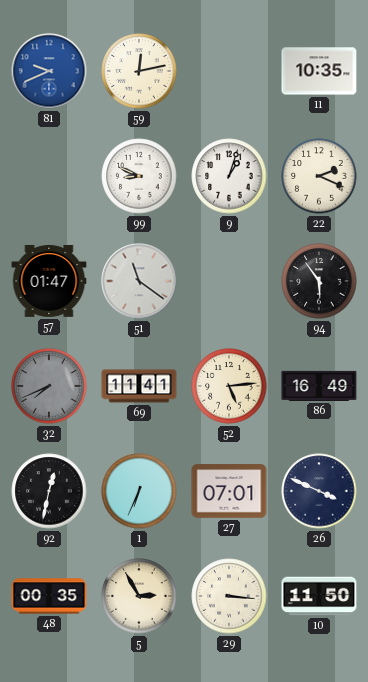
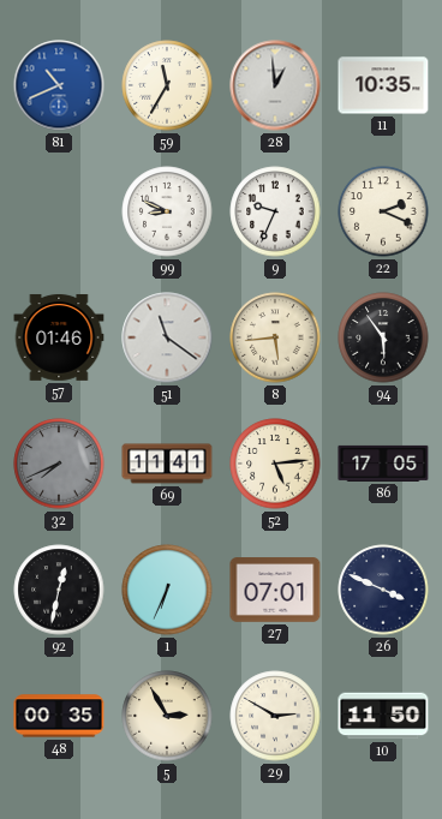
81: 9:41 -> 10:41
59: 12:13 -> 11:35
28: none -> 12:59
9: 1:03 -> 9:34
57: 01:47 -> 01:46
8: none -> 5:44
86: 16:49 -> 17:05
29: 3:16 -> 2:50
